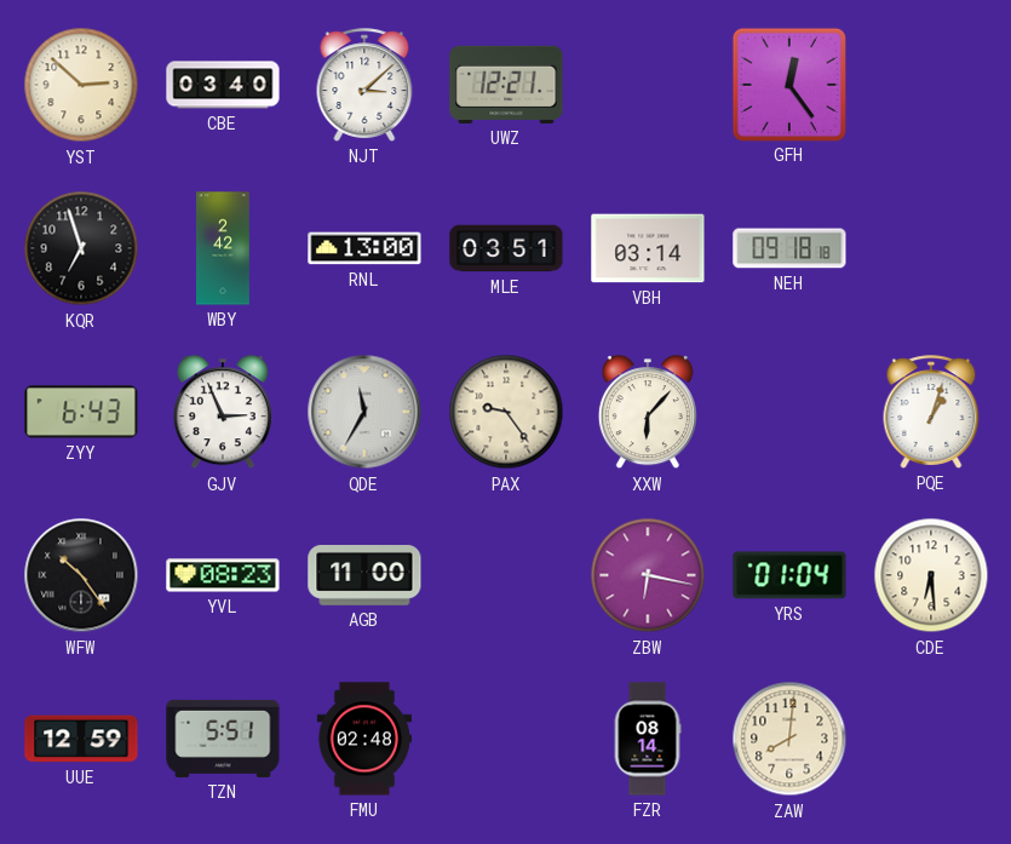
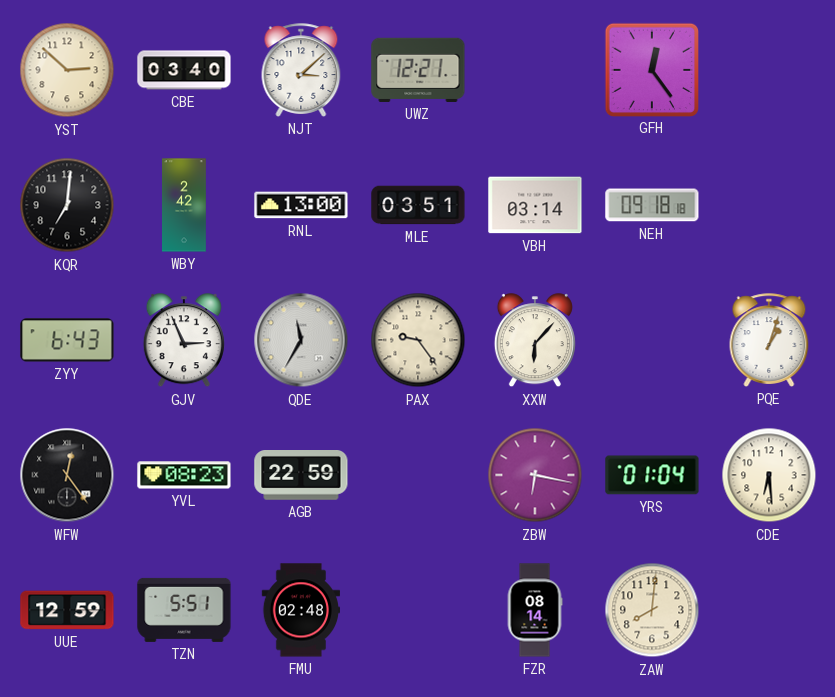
KQR: 6:57 -> 7:01
WFW: 10:24 -> 12:24
AGB: 11:00 -> 22:59
